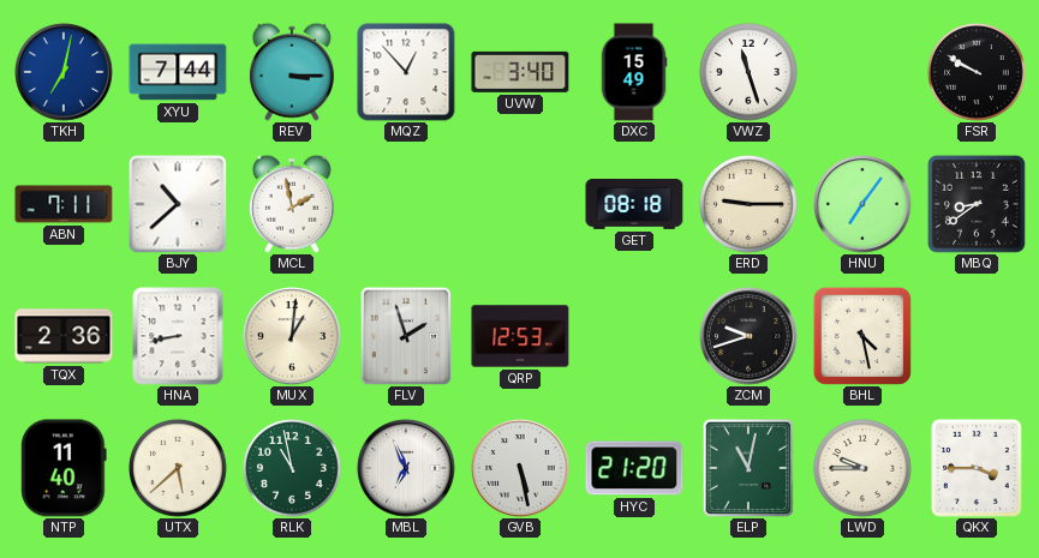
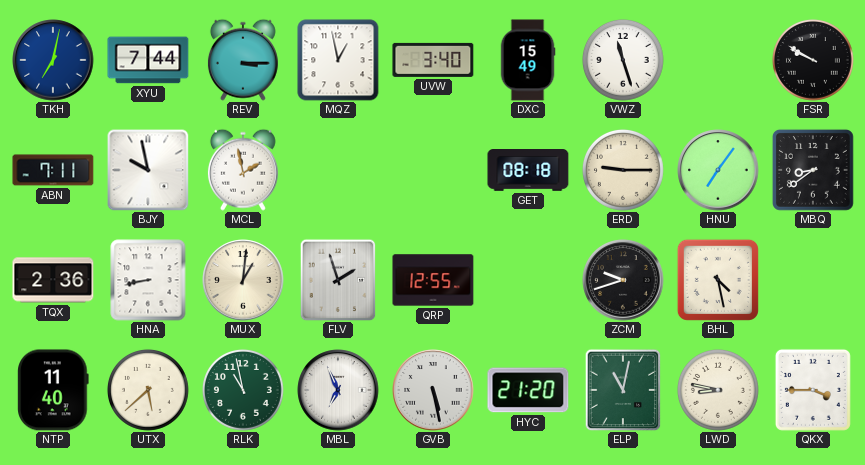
MQZ: 12:53 -> 12:58
BJY: 10:38 -> 9:58
QRP: 12:53 -> 12:55
LWD: 9:45 -> 8:47
